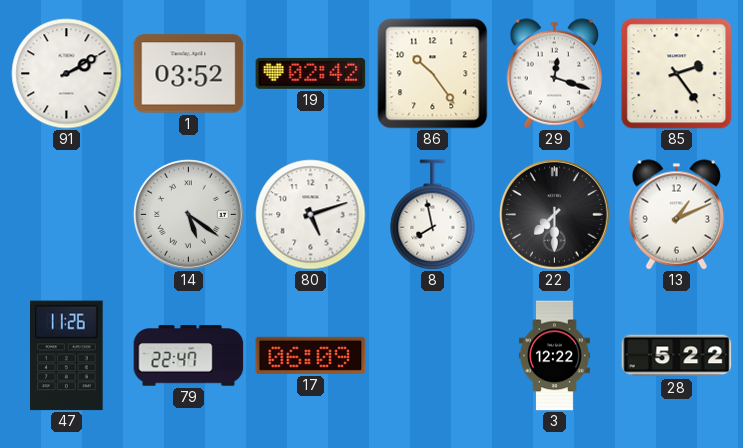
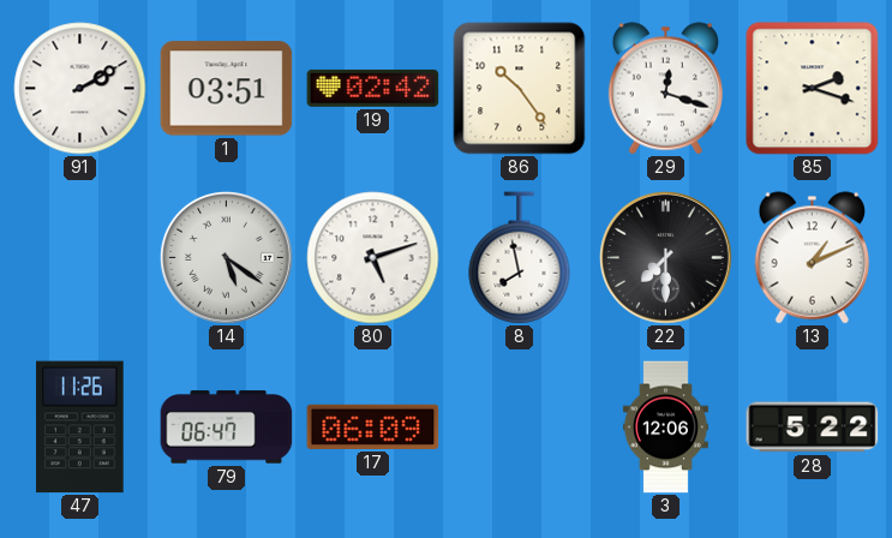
1: 03:52 -> 03:51
85: 2:24 -> 2:18
79: 22:47 -> 06:47
3: 12:22 -> 12:06
